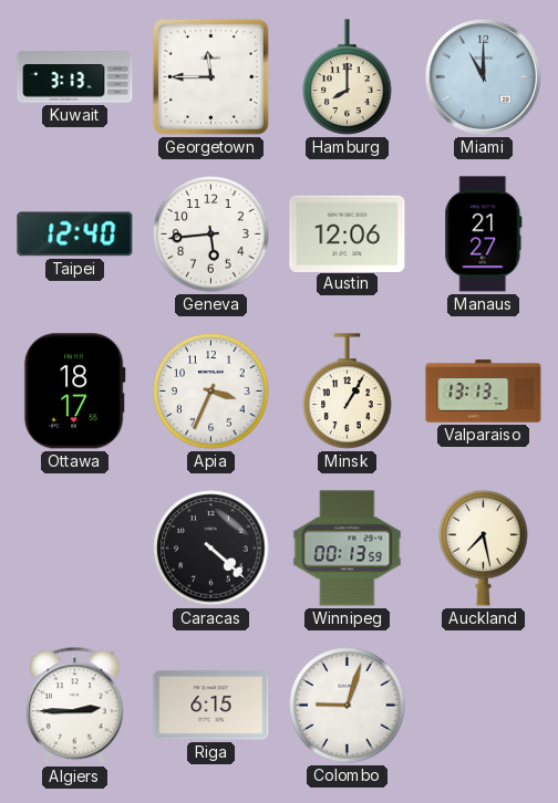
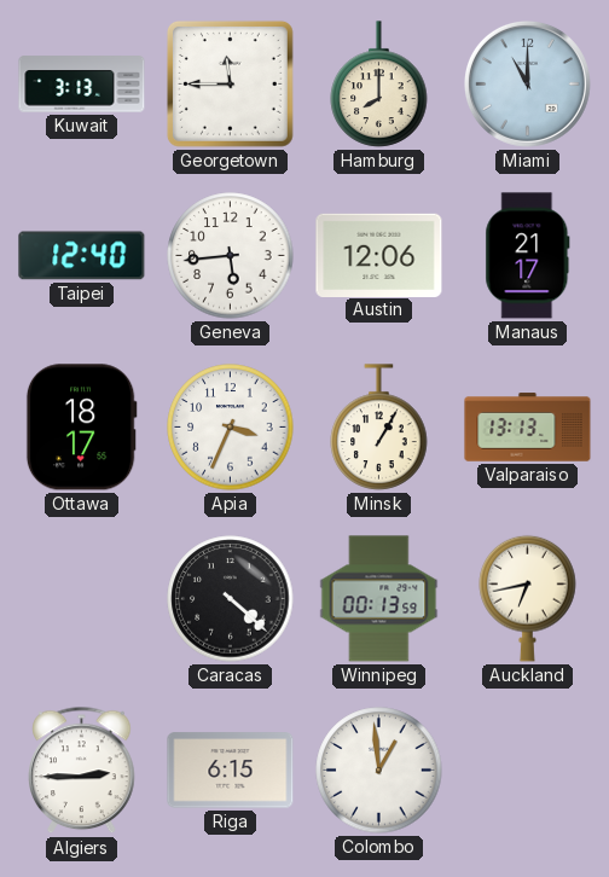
Manaus: 21:27 -> 21:17
Auckland: 7:28 -> 6:43
Colombo: 9:03 -> 12:59
